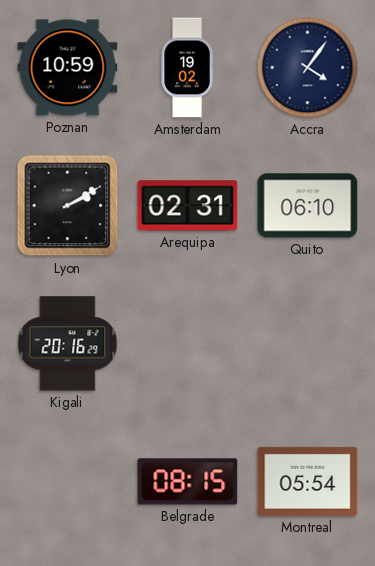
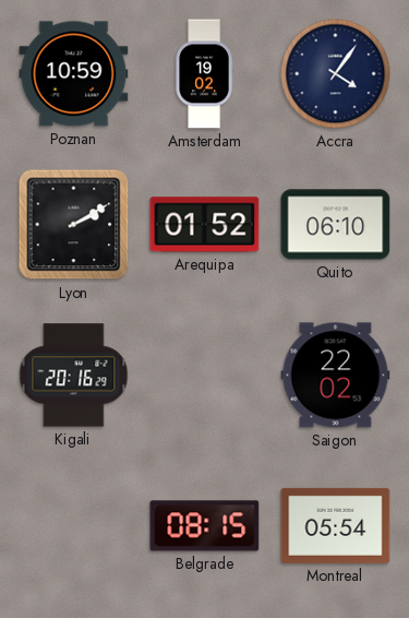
Arequipa: 02:31 -> 01:52
Saigon: none -> 22:02
